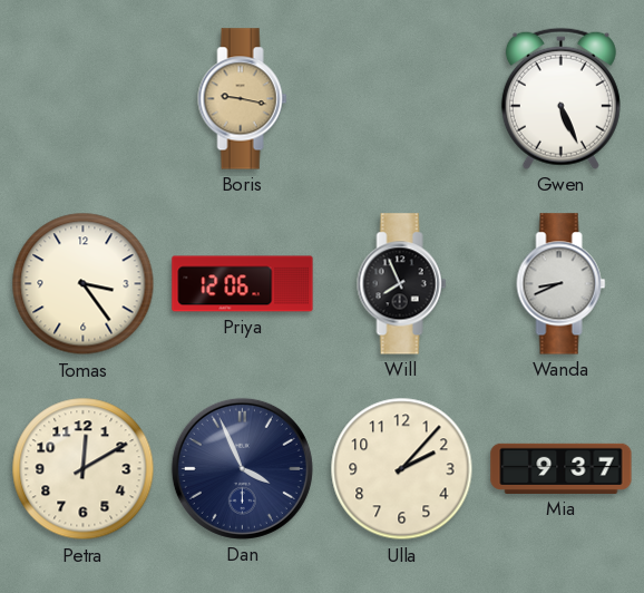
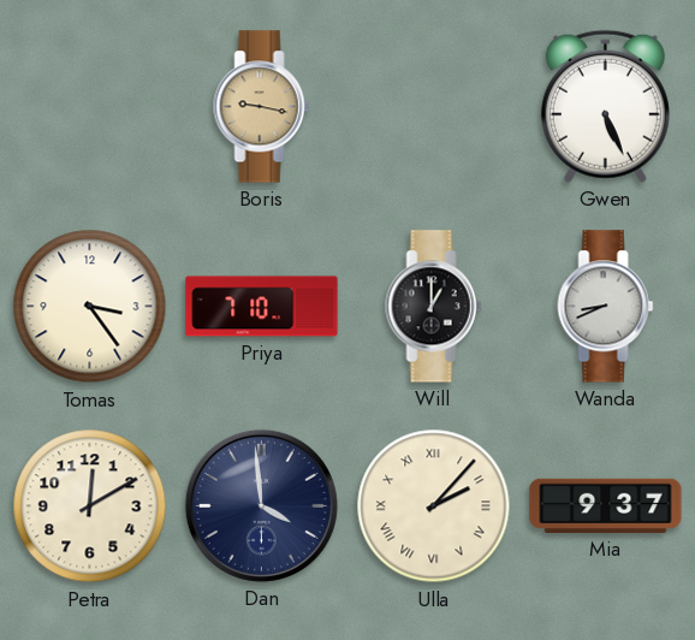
Priya: 12:06 -> 7:10
Will: 7:56 -> 1:00
Dan: 3:56 -> 3:59
Ulla numerals: Arabic -> Roman
